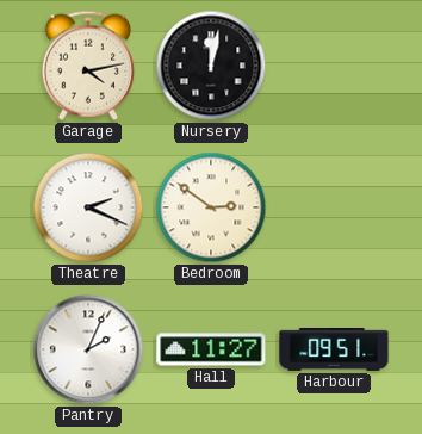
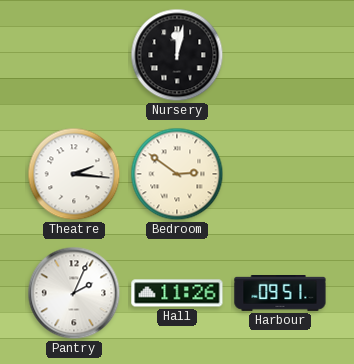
Garage: 4:13 -> none
Theatre: 2:19 -> 2:16
Hall: 11:27 -> 11:26
